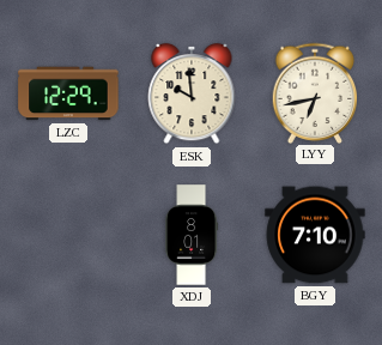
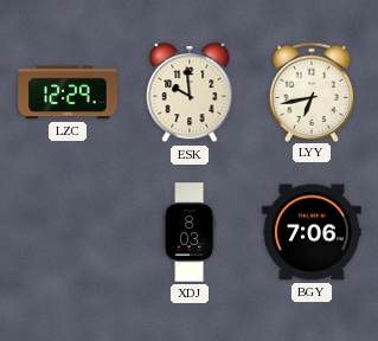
XDJ: 8:01 -> 8:03
BGY: 7:10 -> 7:06
